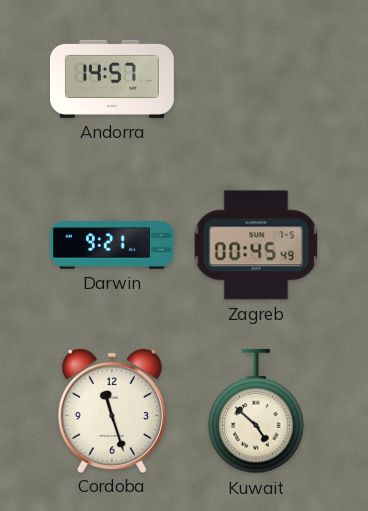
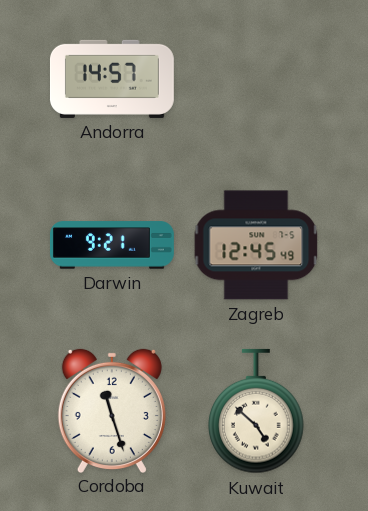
Zagreb: 00:45 -> 12:45
